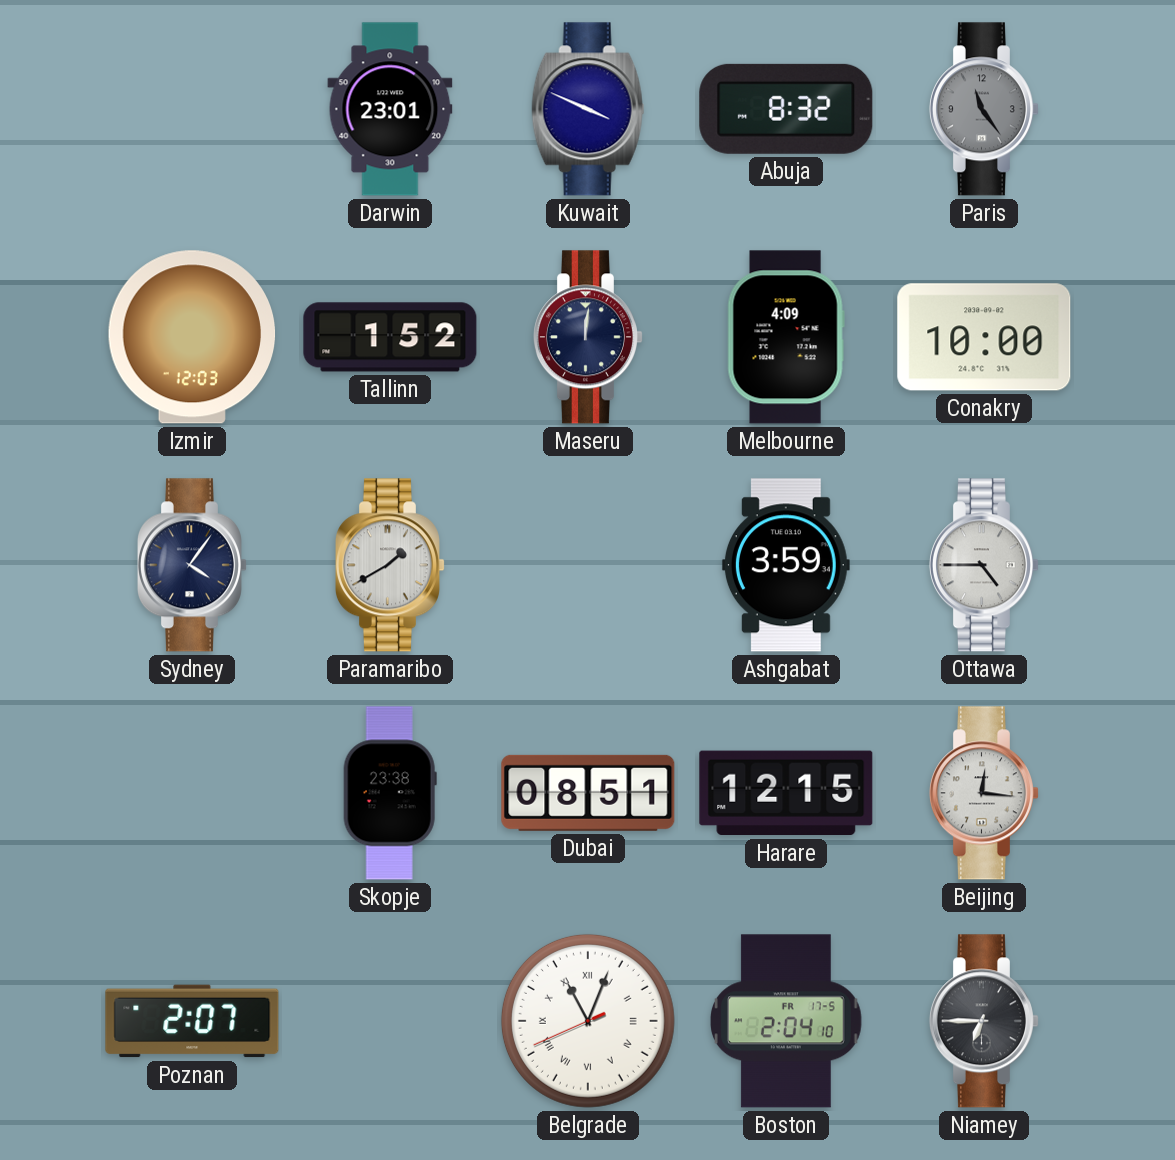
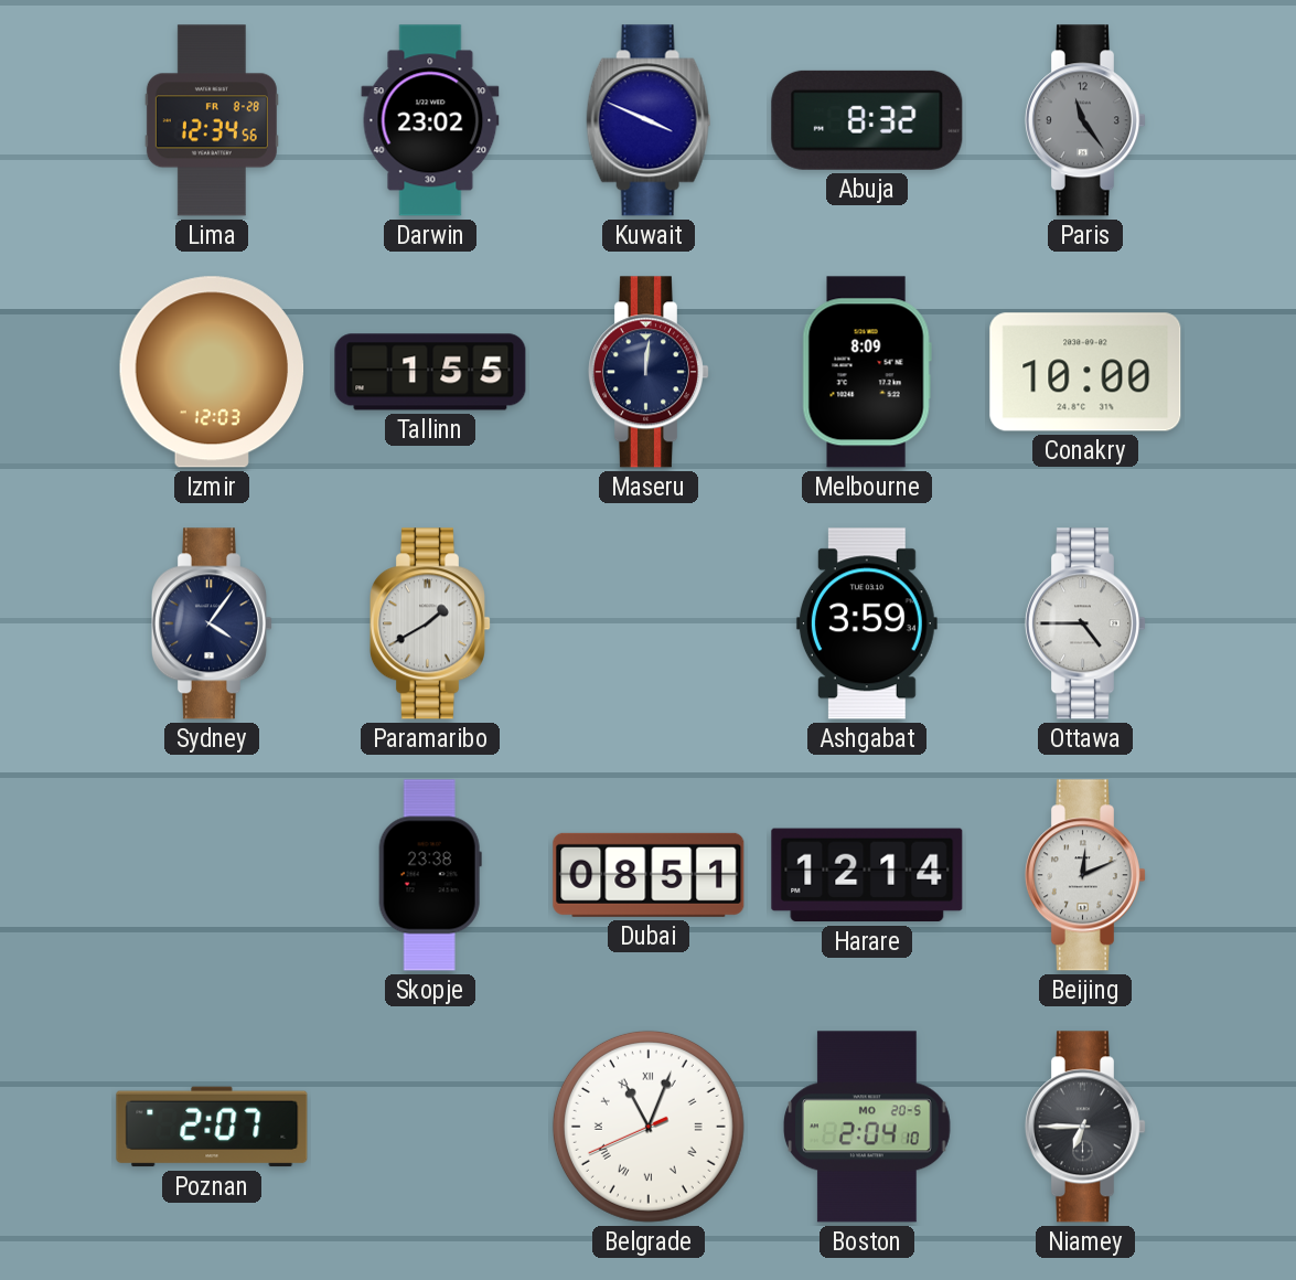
Lima: none -> 12:34
Darwin: 23:01 -> 23:02
Tallinn: 1:52 -> 1:55
Melbourne: 4:09 -> 8:09
Harare: 12:15 -> 12:14
Beijing: 12:16 -> 12:11
Boston date: FR 17-5 -> MO 20-5
